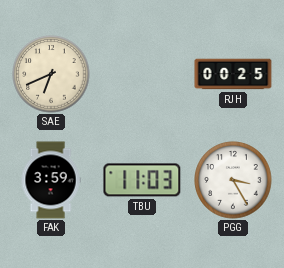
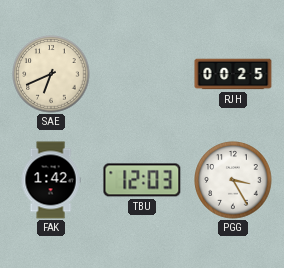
FAK: 3:59 -> 1:42
TBU: 11:03 -> 12:03
